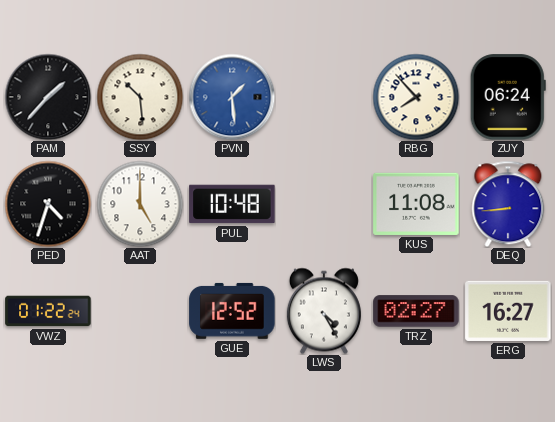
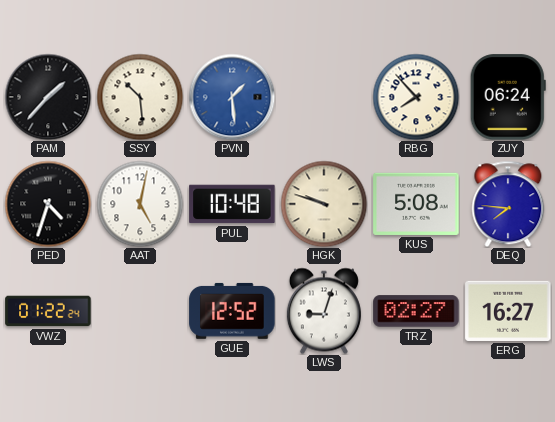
AAT: 5:00 -> 5:02
HGK: none -> 9:48
KUS: 11:08 -> 5:08
DEQ: 8:44 -> 7:46
LWS: 4:25 -> 9:03
